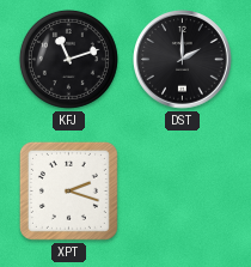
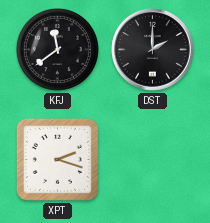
KFJ: 11:12 -> 11:39
